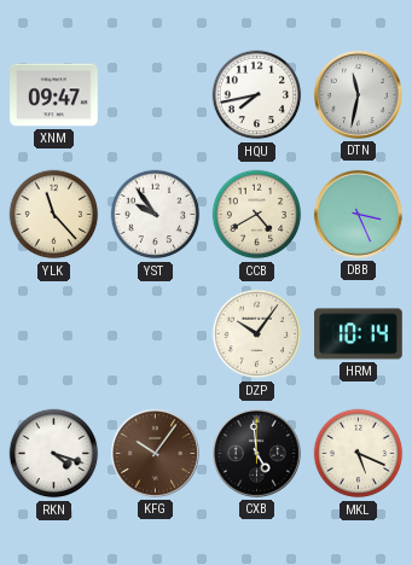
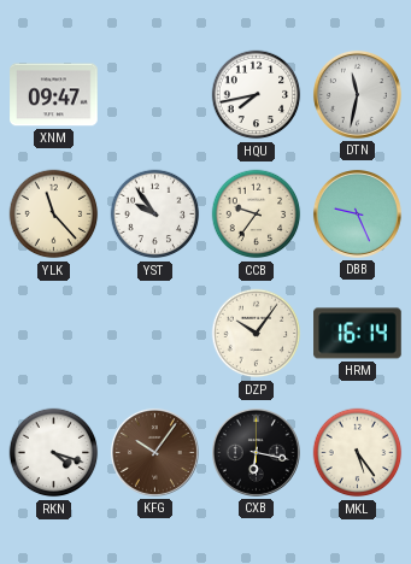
CCB: 4:40 -> 9:36
DBB: 3:26 -> 9:26
HRM: 10:14 -> 16:14
CXB: 4:59 -> 6:17
MKL: 5:19 -> 5:24
